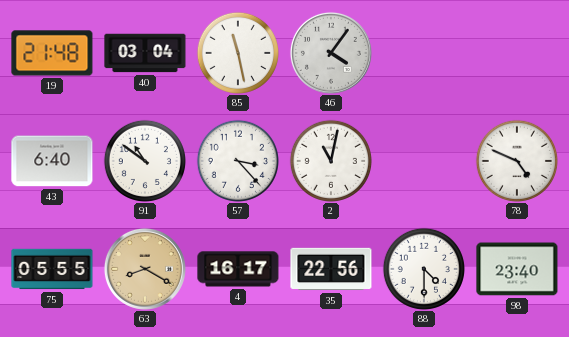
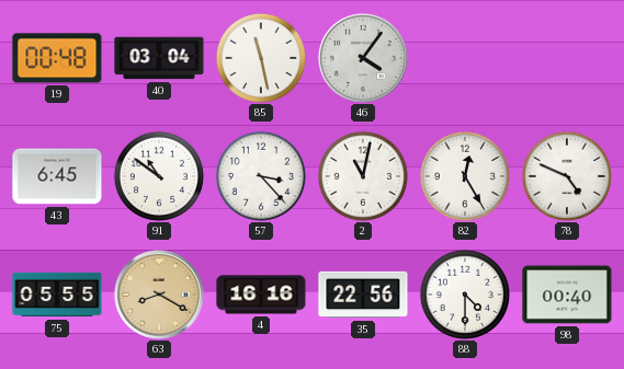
19: 21:48 -> 00:48
43: 6:40 -> 6:45
82: none -> 12:25
4: 16:17 -> 16:16
98: 23:40 -> 00:40
